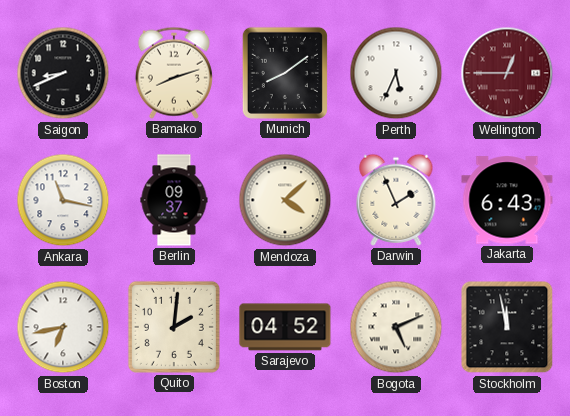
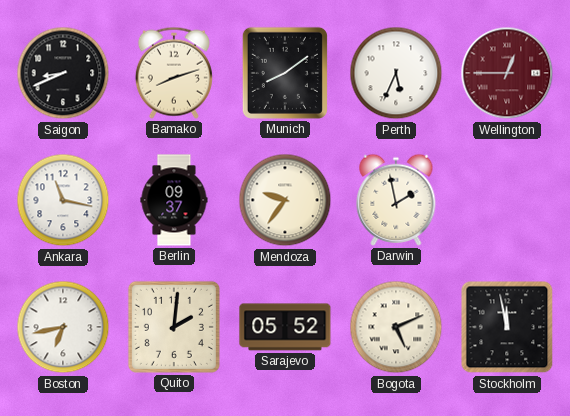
Mendoza: 4:08 -> 9:36
Darwin: 1:56 -> 1:58
Jakarta: 6:43 -> none
Sarajevo: 04:52 -> 05:52
